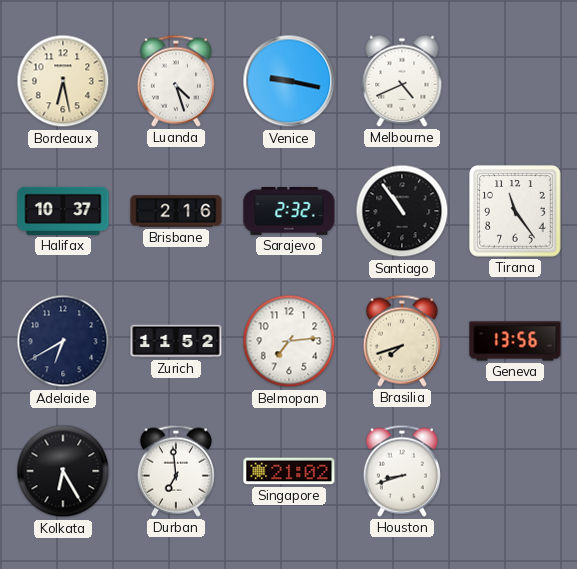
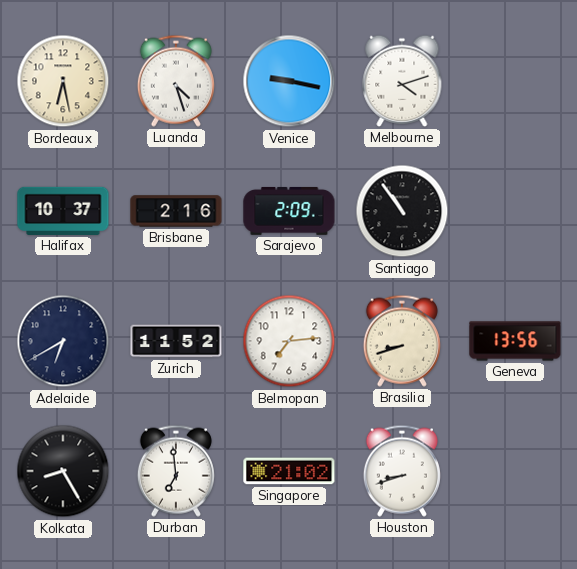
Melbourne: 4:41 -> 4:12
Sarajevo: 2:32 -> 2:09
Tirana: 11:24 -> none
Brasilia: 7:42 -> 8:42
Kolkata: 6:25 -> 8:25
